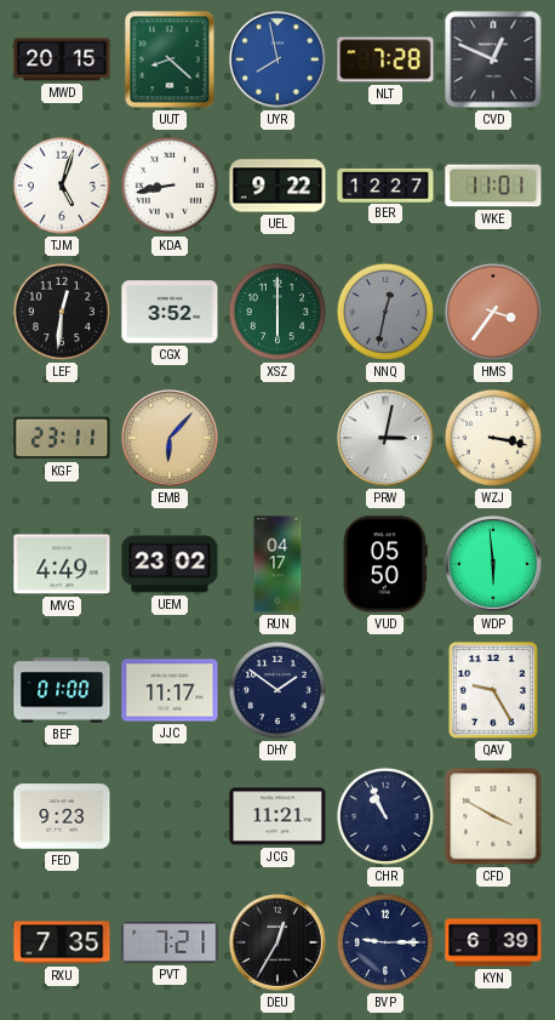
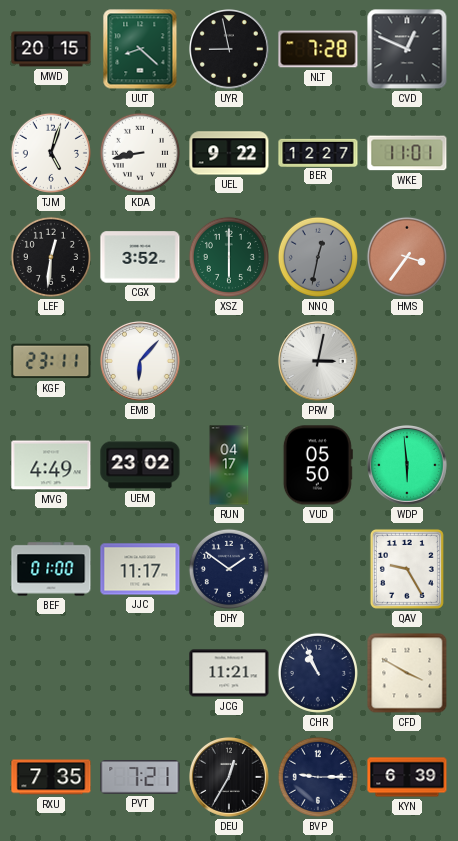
UYR: 7:58 -> 8:58
UYR dial: blue -> black
EMB dial: champagne -> white
WZJ: 3:17 -> none
FED: 9:23 -> none
